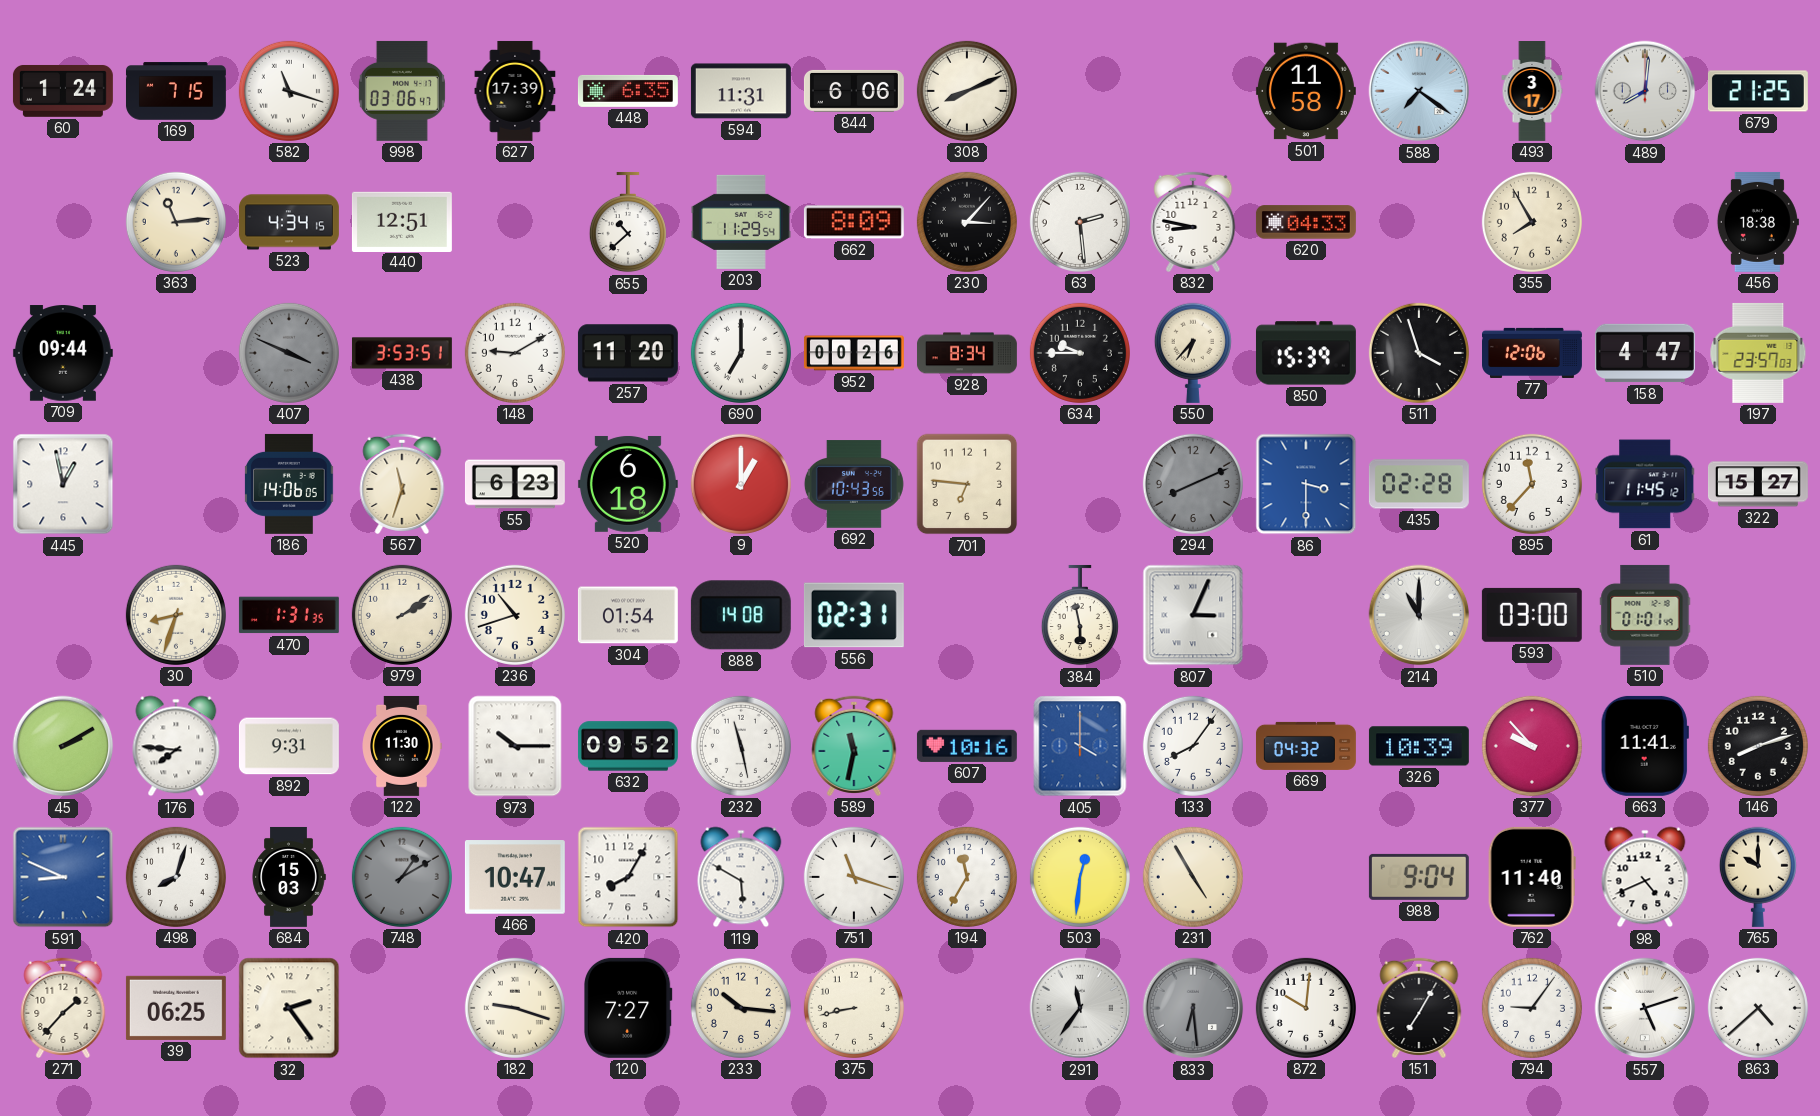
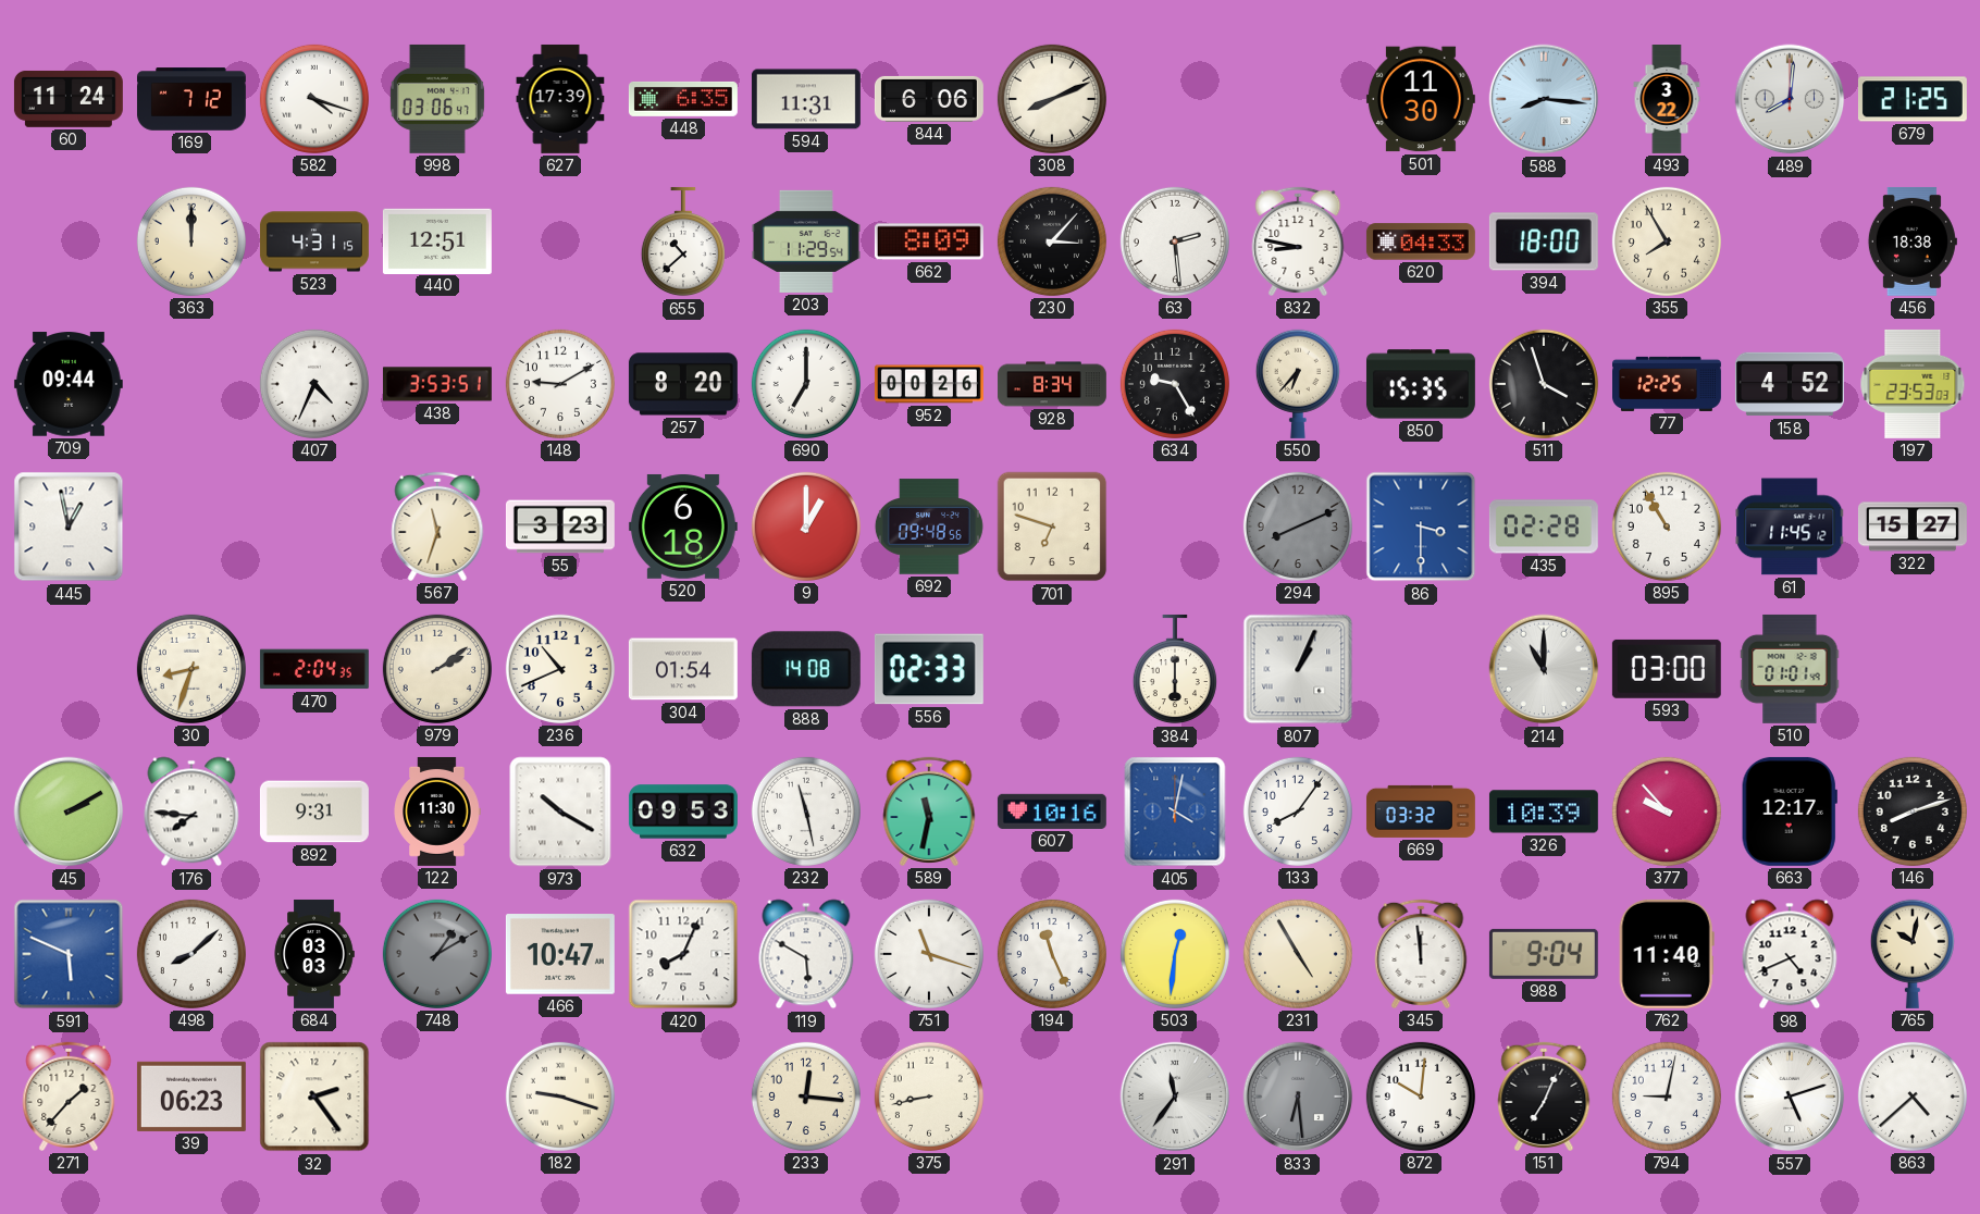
60: 1:24 -> 11:24
169: 7:15 -> 7:12
582: 11:18 -> 4:18
501: 11:58 -> 11:30
588: 7:21 -> 8:16
493: 3:17 -> 3:22
363: 11:14 -> 12:00
523: 4:34 -> 4:31
394: none -> 18:00
407: 3:49 -> 4:34
407 dial: grey -> white
257: 11:20 -> 8:20
634: 9:45 -> 9:25
850: 15:39 -> 15:35
77: 12:06 -> 12:25
158: 4:47 -> 4:52
197: 23:57 -> 23:53
186: 14:06 -> none
55: 6:23 -> 3:23
692: 10:43 -> 09:48
701: 6:46 -> 6:48
895: 11:37 -> 10:55
470: 1:31 -> 2:04
236: 10:42 -> 10:41
556: 02:31 -> 02:33
384: 5:58 -> 6:00
807: 3:04 -> 1:04
973: 10:15 -> 10:20
632: 09:52 -> 09:53
405: 4:00 -> 4:02
669: 04:32 -> 03:32
663: 11:41 -> 12:17
591: 8:49 -> 5:49
498: 8:03 -> 8:08
684: 15:03 -> 03:03
420: 8:05 -> 8:04
194: 11:35 -> 11:26
345: none -> 11:59
765: 10:00 -> 10:02
39: 06:25 -> 06:23
120: 7:27 -> none
233: 10:16 -> 12:16
151: 7:05 -> 7:04
794: 9:06 -> 9:02
